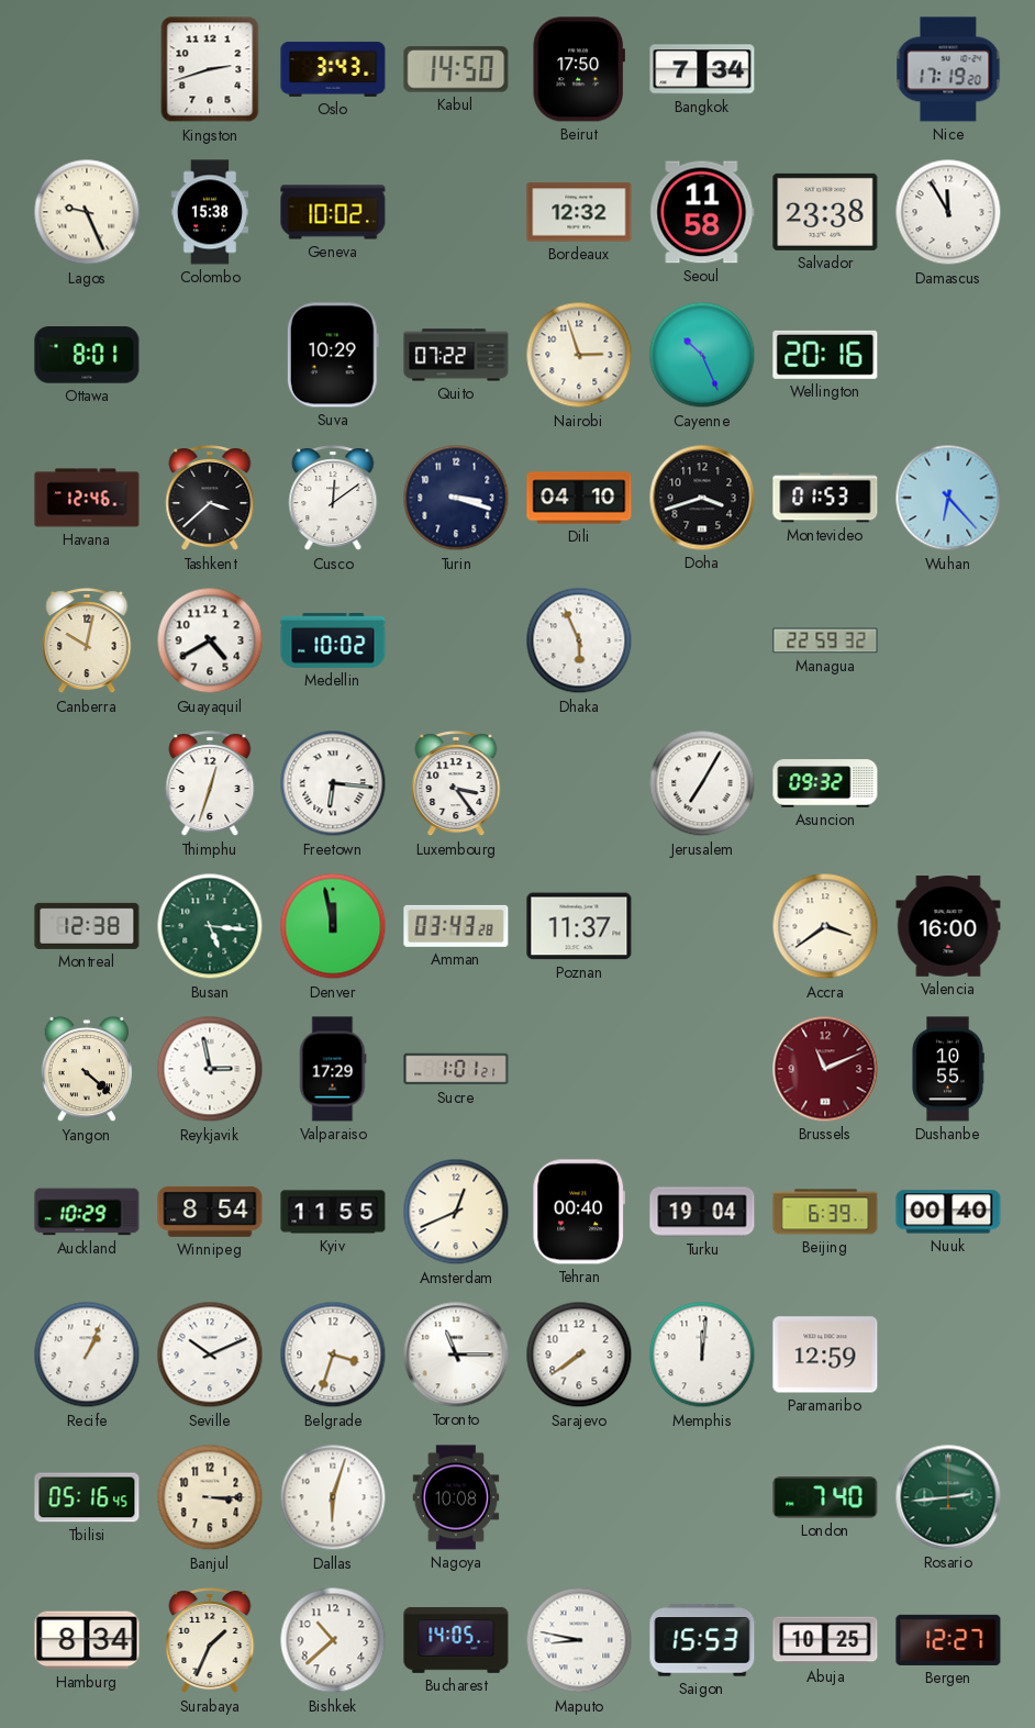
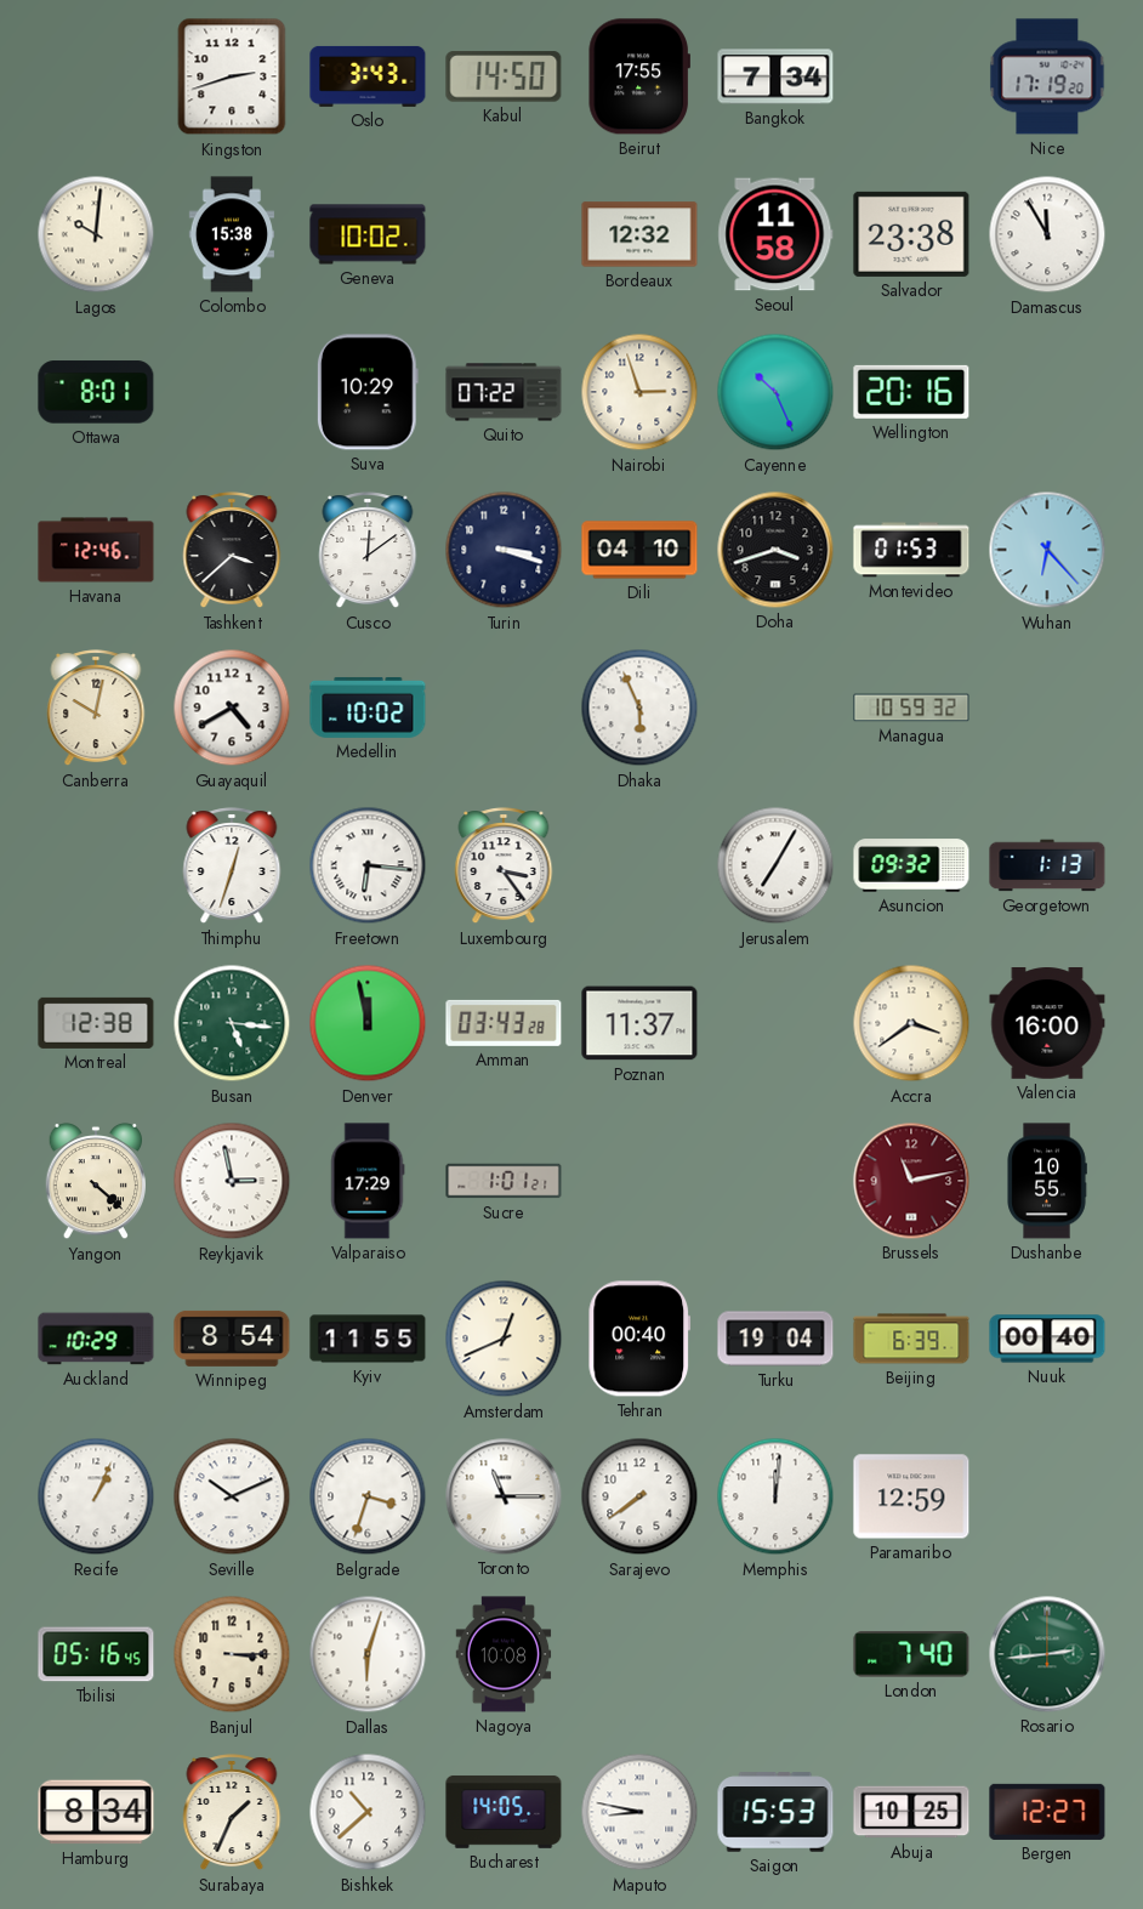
Beirut: 17:50 -> 17:55
Lagos: 9:26 -> 10:01
Managua: 22:59 -> 10:59
Georgetown: none -> 1:13
Brussels: 11:11 -> 11:13
